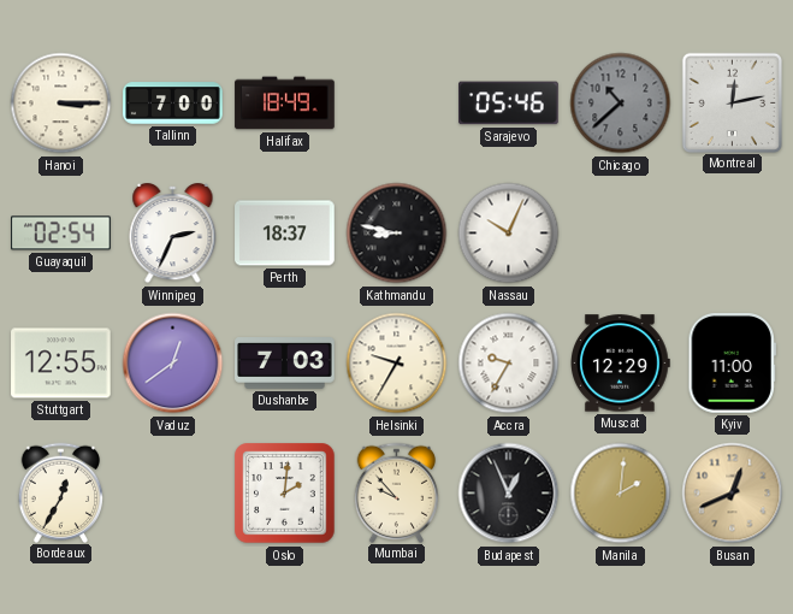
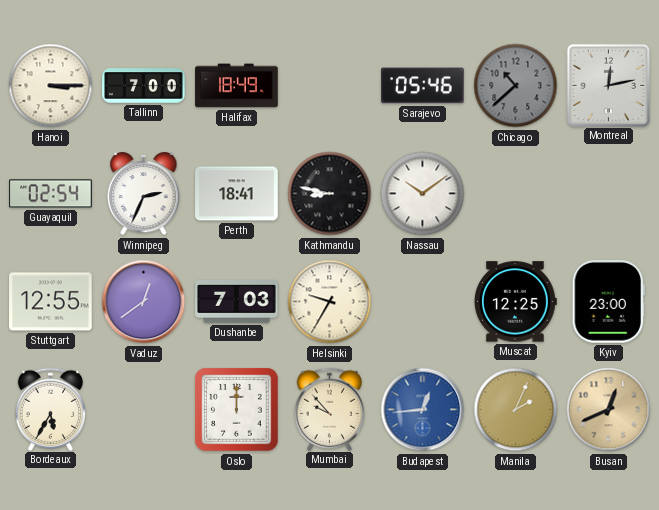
Perth: 18:37 -> 18:41
Nassau: 10:04 -> 10:09
Accra: 9:35 -> none
Muscat: 12:29 -> 12:25
Kyiv: 11:00 -> 23:00
Bordeaux: 12:35 -> 5:35
Oslo: 2:01 -> 12:00
Budapest: 12:56 -> 12:44
Budapest dial: black -> blue
Manila: 2:01 -> 2:04
